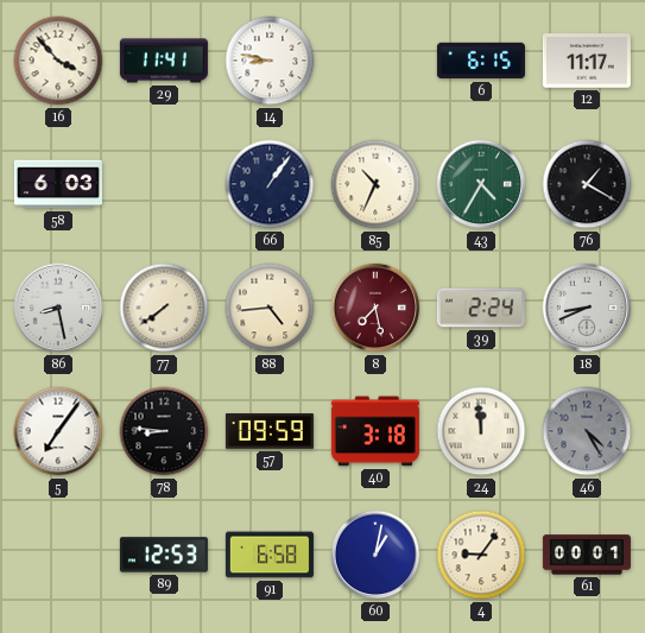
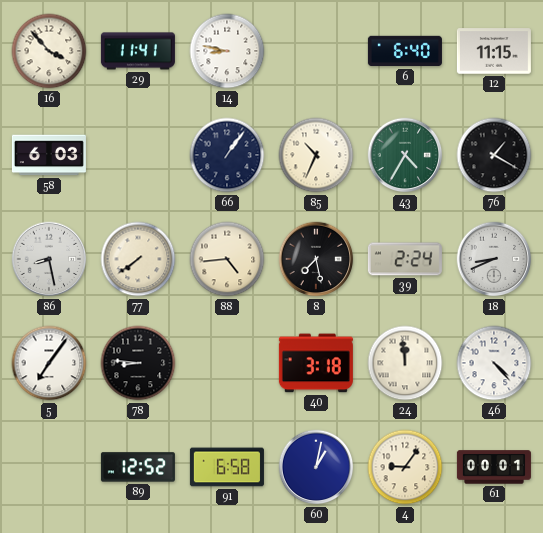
6: 6:15 -> 6:40
12: 11:17 -> 11:15
8 dial: burgundy -> black
57: 09:59 -> none
46: 4:25 -> 4:23
46 dial: grey -> white
89: 12:53 -> 12:52
